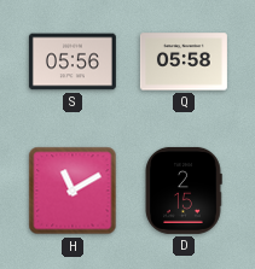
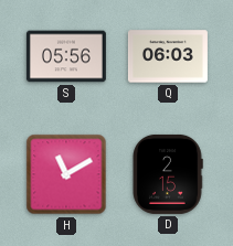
Q: 05:58 -> 06:03
